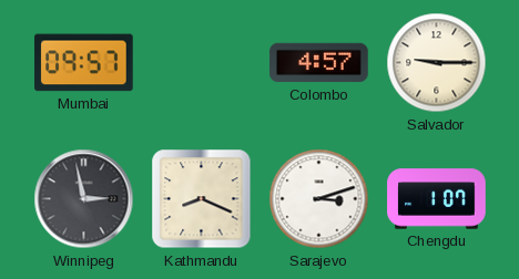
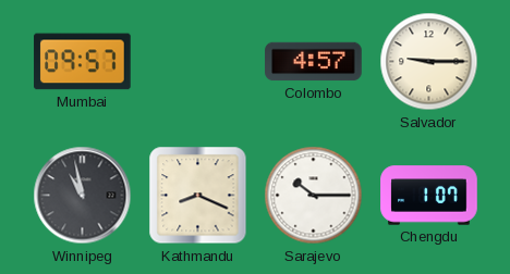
Winnipeg: 2:58 -> 10:58
Sarajevo: 3:12 -> 10:15
